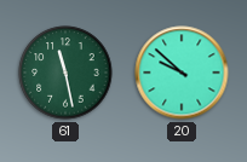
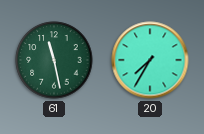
20: 9:52 -> 7:35
